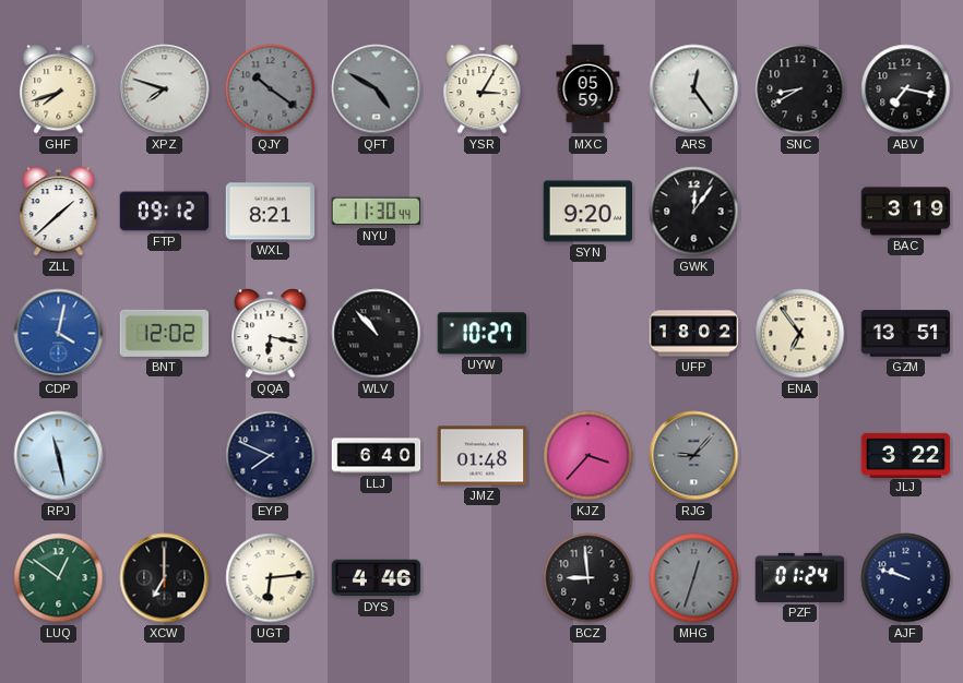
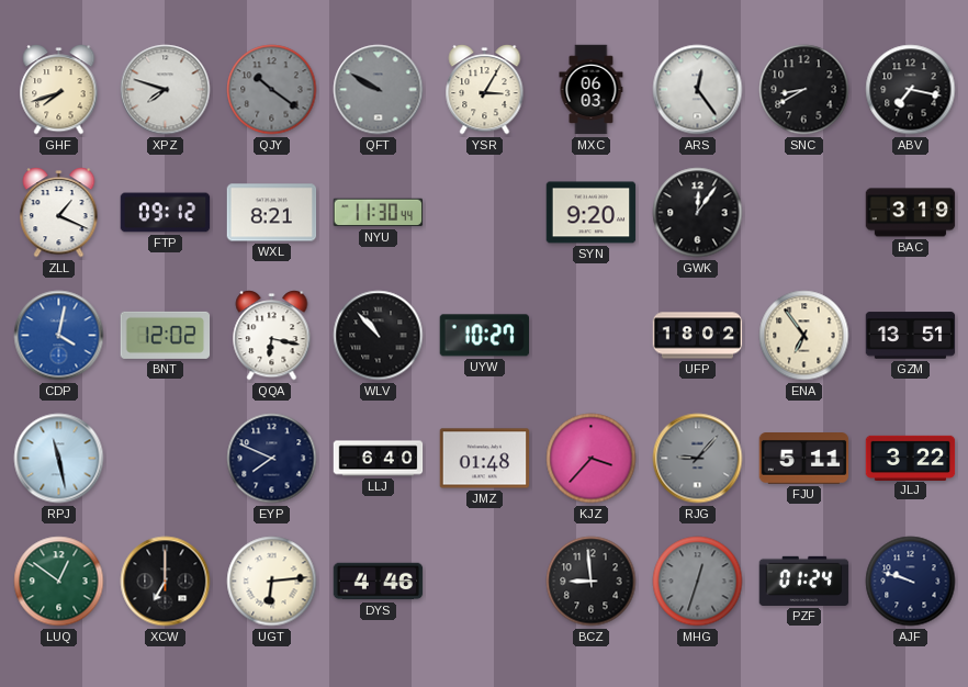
QFT: 4:50 -> 9:50
MXC: 05:59 -> 06:03
ZLL: 1:38 -> 1:19
FJU: none -> 5:11
